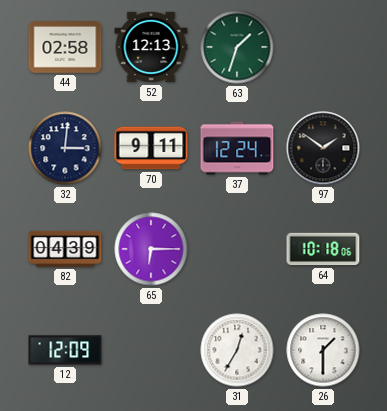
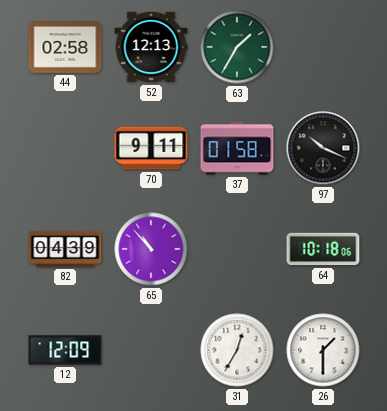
63: 1:33 -> 1:35
32: 3:01 -> none
37: 12:24 -> 01:58
97: 1:51 -> 10:19
65: 6:15 -> 10:53
